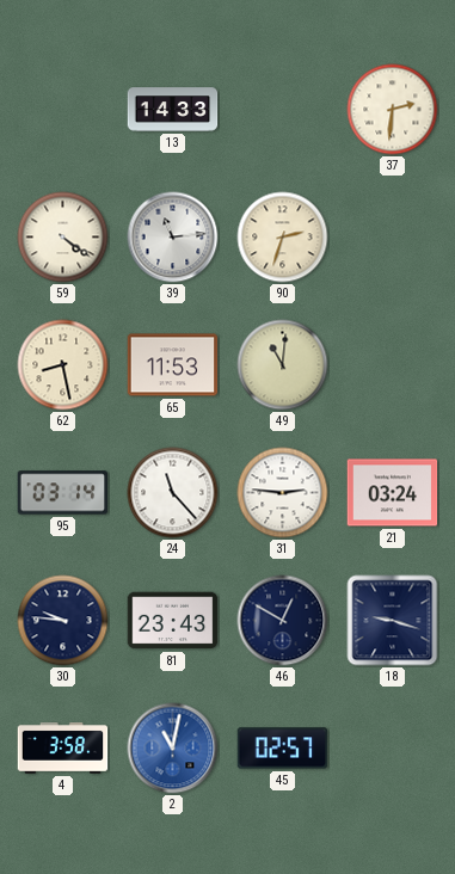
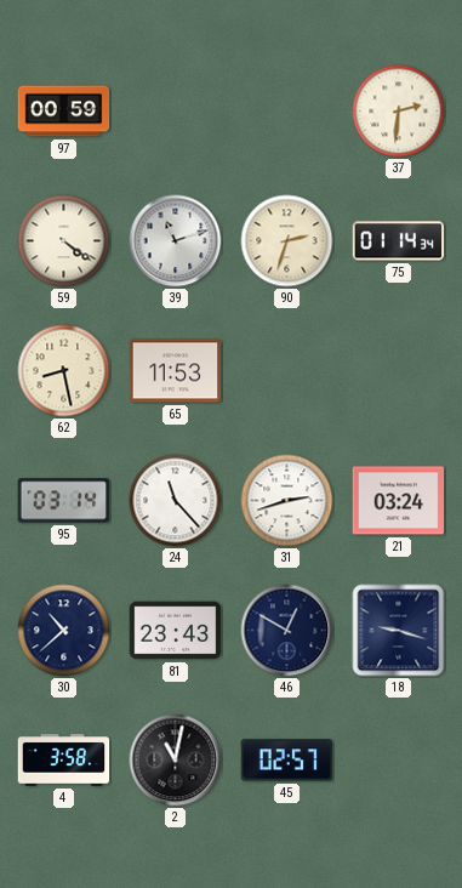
97: none -> 00:59
13: 14:33 -> none
39: 11:14 -> 11:12
75: none -> 01:14
49: 11:01 -> none
31: 2:46 -> 2:42
30: 9:46 -> 10:38
2 dial: blue -> black
